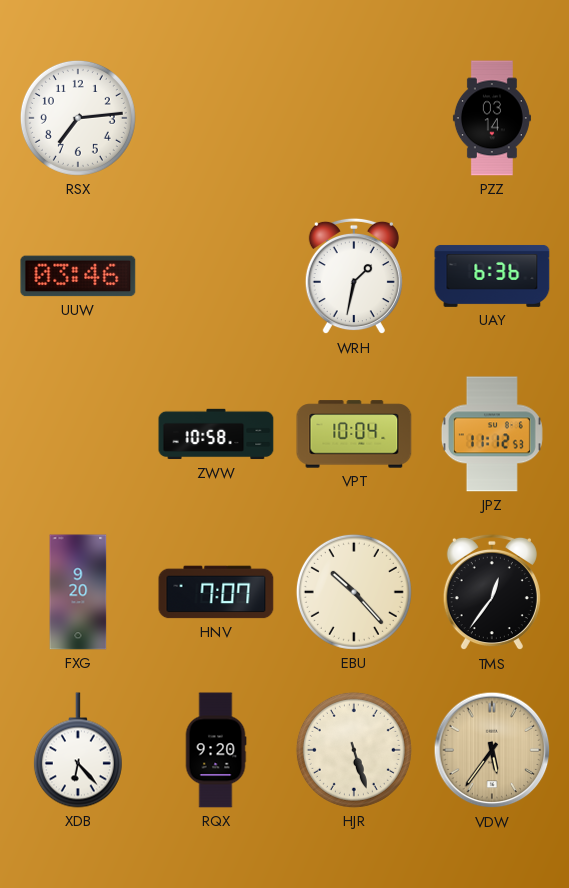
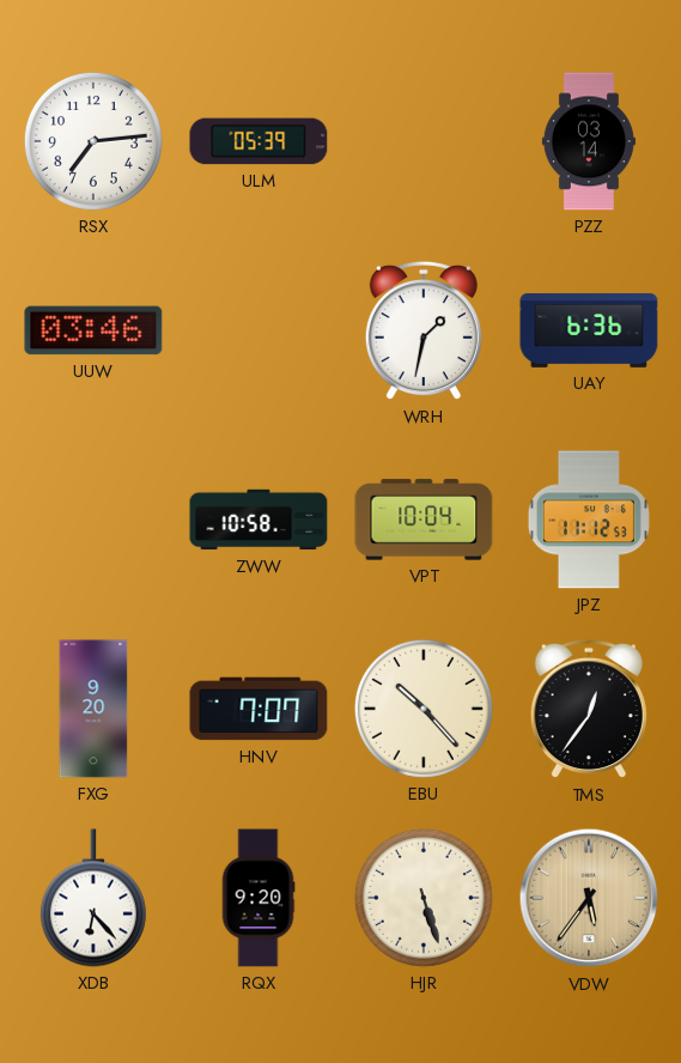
ULM: none -> 05:39
